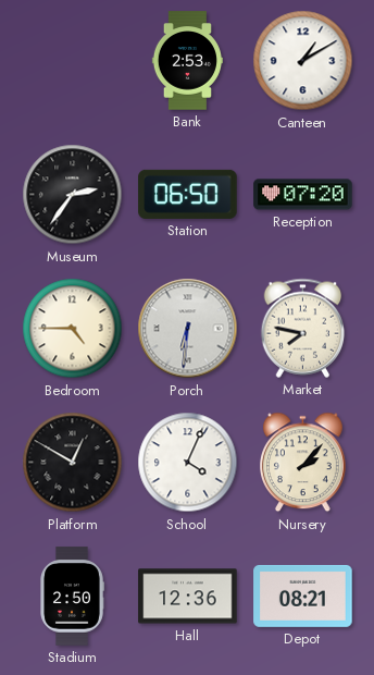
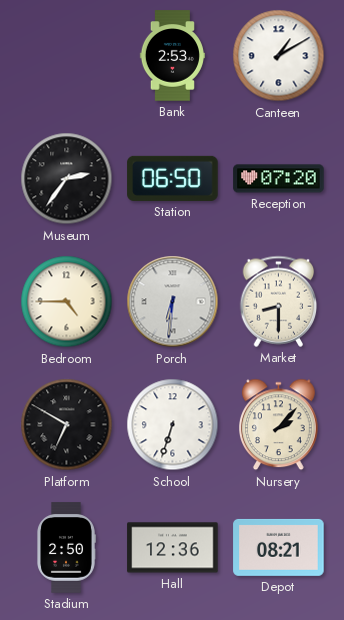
Market: 7:47 -> 8:30
Platform: 12:50 -> 6:50
School: 4:04 -> 6:33
